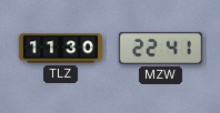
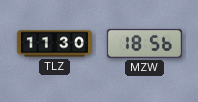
MZW: 22:41 -> 18:56
